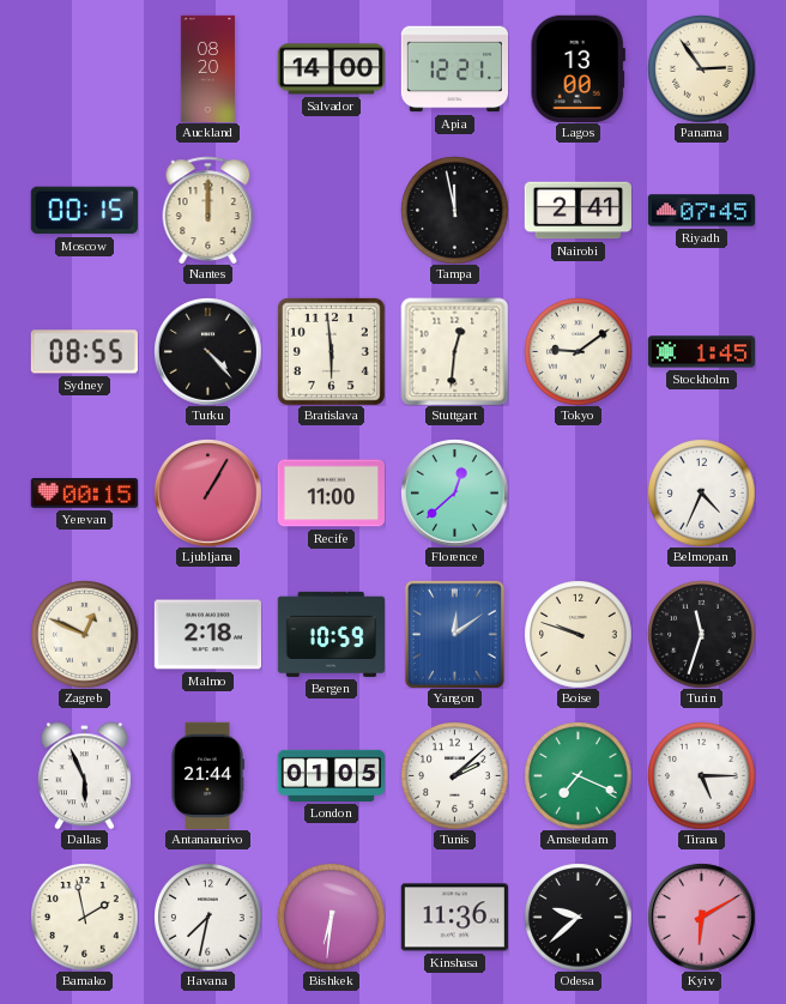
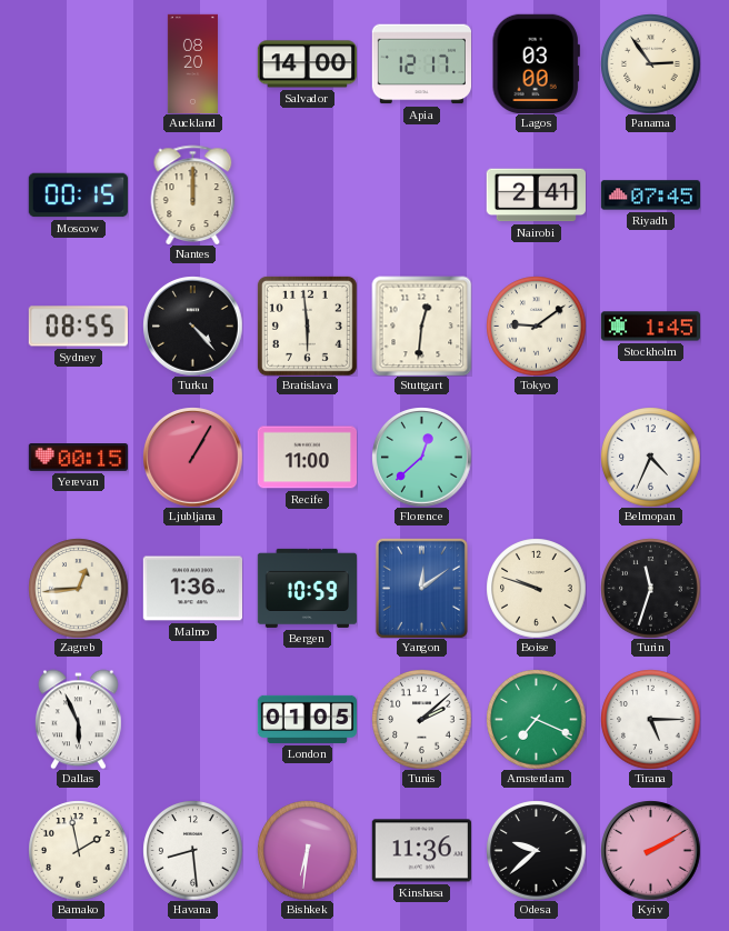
Apia: 12:21 -> 12:17
Lagos: 13:00 -> 03:00
Tampa: 11:58 -> none
Zagreb: 12:49 -> 12:44
Malmo: 2:18 -> 1:36
Antananarivo: 21:44 -> none
Havana: 7:32 -> 8:29
Kyiv: 6:10 -> 2:10
